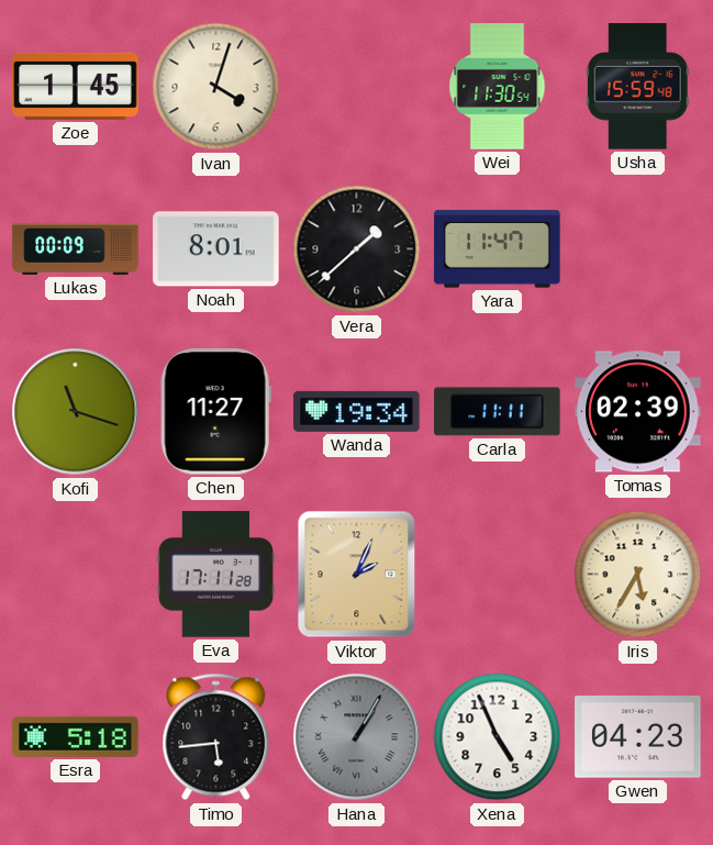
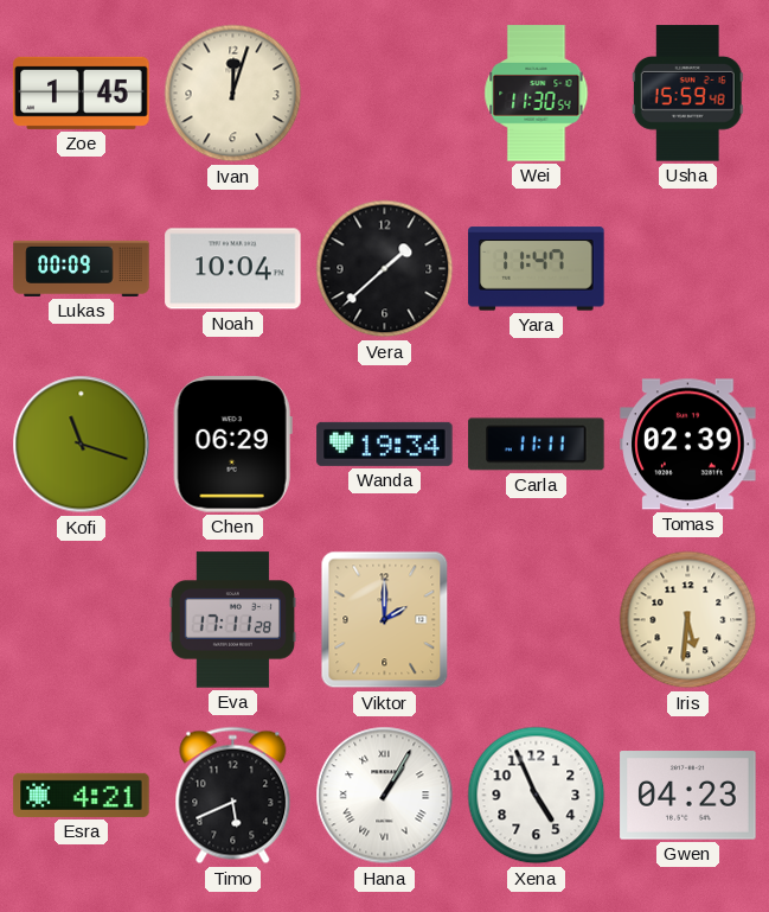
Ivan: 4:03 -> 12:03
Noah: 8:01 -> 10:04
Chen: 11:27 -> 06:29
Viktor: 2:04 -> 2:00
Iris: 5:35 -> 5:31
Esra: 5:18 -> 4:21
Timo: 5:44 -> 5:41
Hana dial: grey -> white
